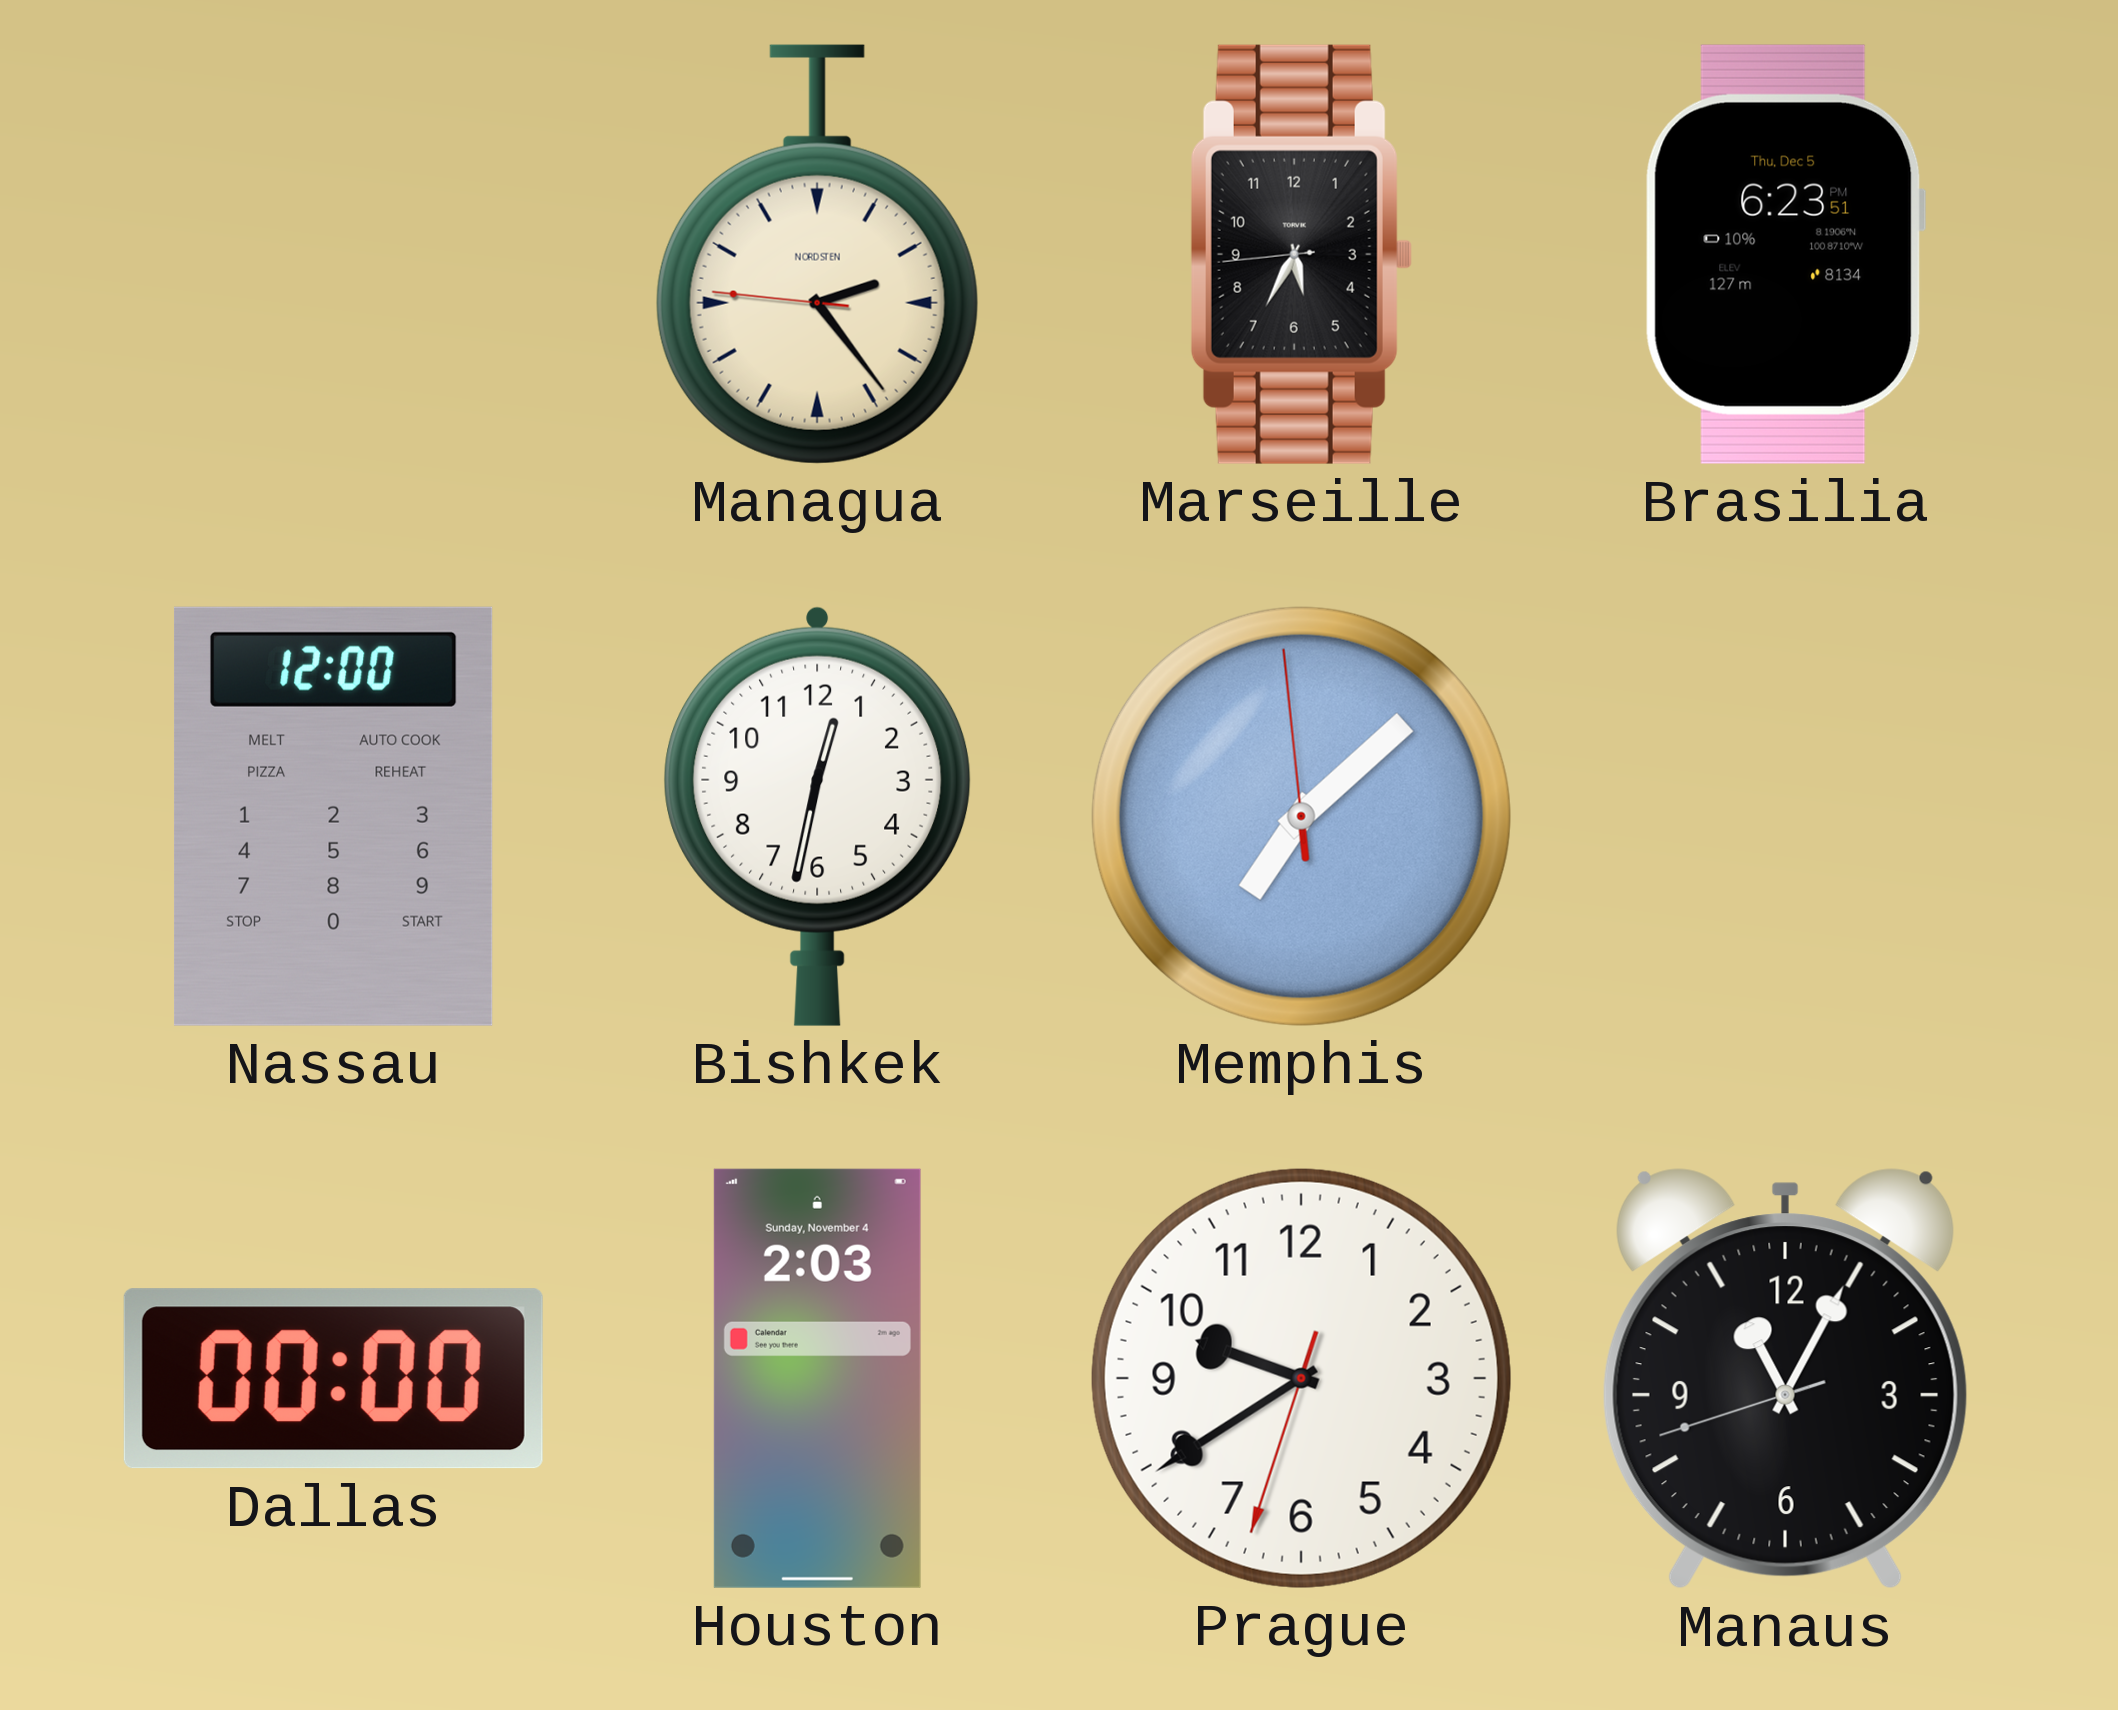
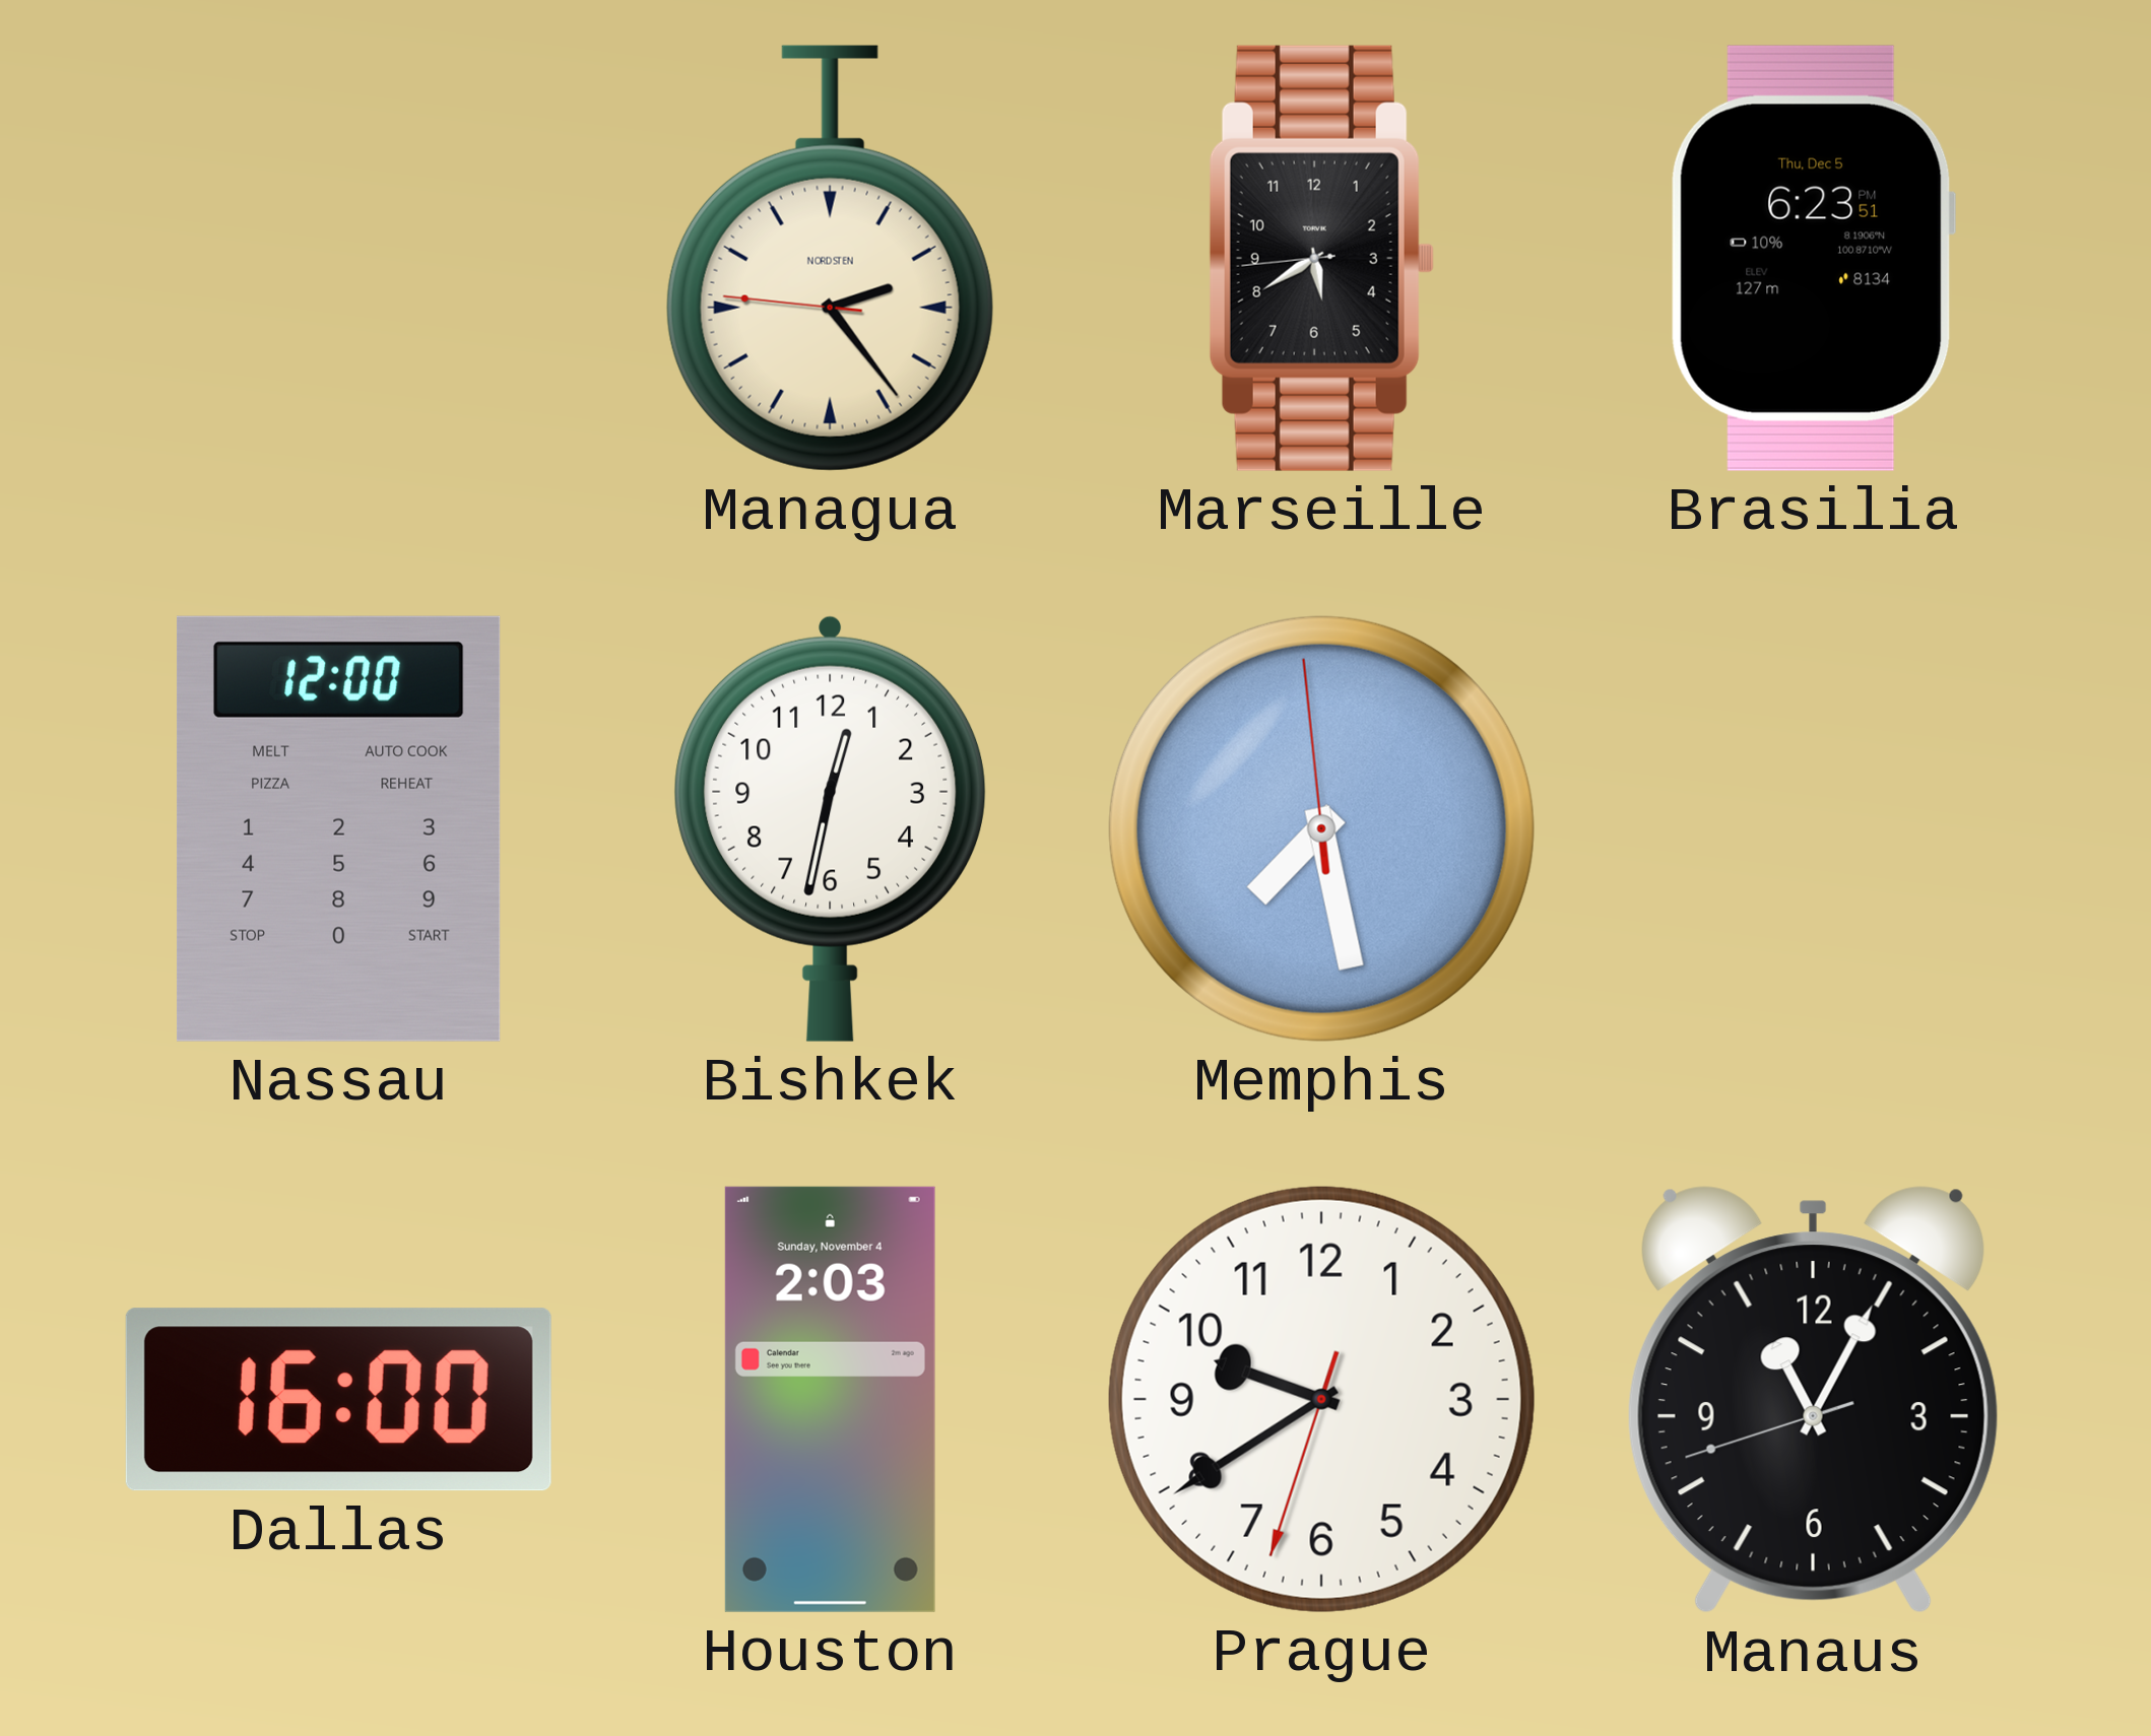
Marseille: 5:34 -> 5:39
Memphis: 7:07 -> 7:27
Dallas: 00:00 -> 16:00
